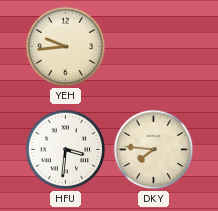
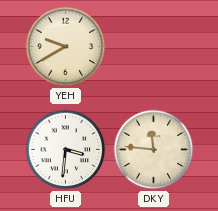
YEH: 9:44 -> 9:40
DKY: 7:46 -> 11:46
